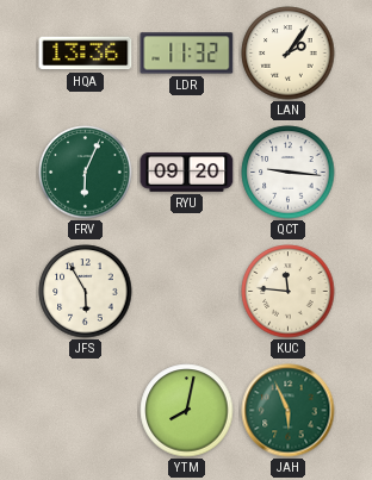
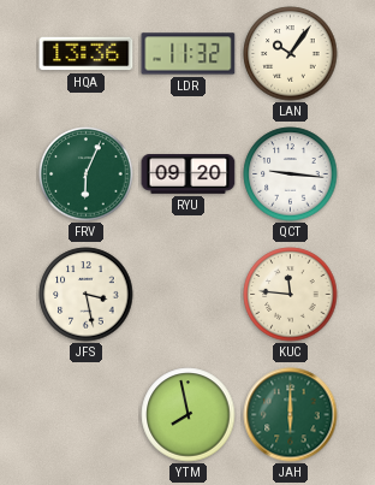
LAN: 2:06 -> 10:06
JFS: 5:55 -> 3:28
YTM: 8:02 -> 7:58
JAH: 5:56 -> 6:00
